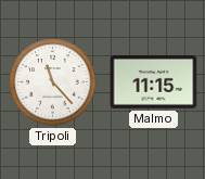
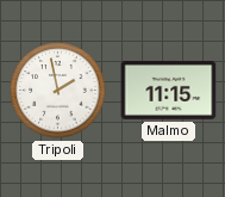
Tripoli: 11:23 -> 1:58
